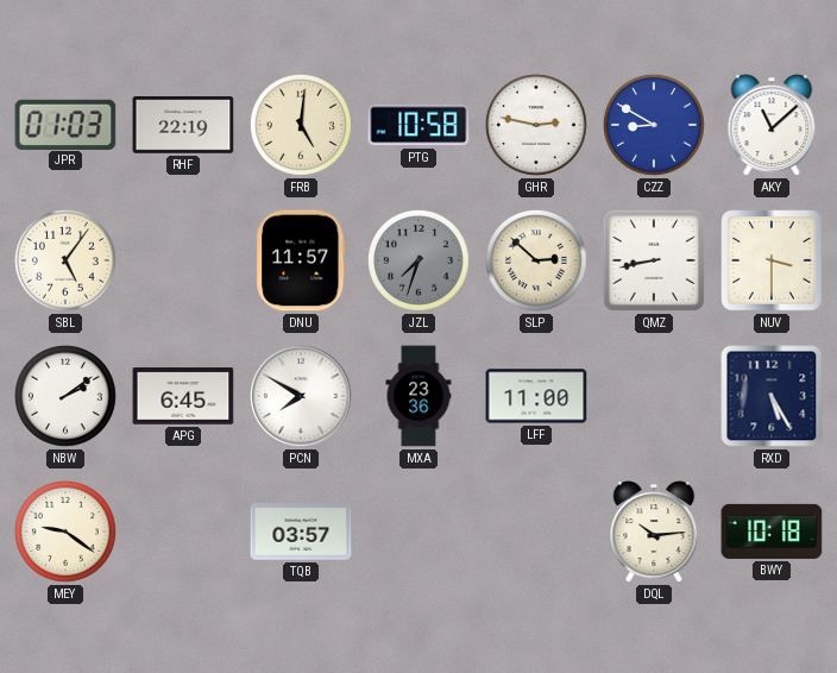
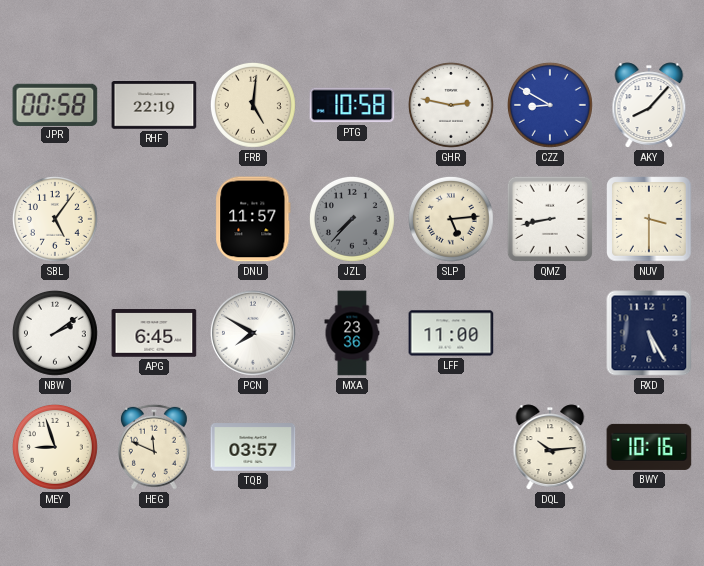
JPR: 01:03 -> 00:58
AKY: 11:08 -> 8:07
JZL: 7:33 -> 7:37
SLP: 2:52 -> 5:14
MEY: 9:21 -> 8:57
HEG: none -> 11:49
BWY: 10:18 -> 10:16
